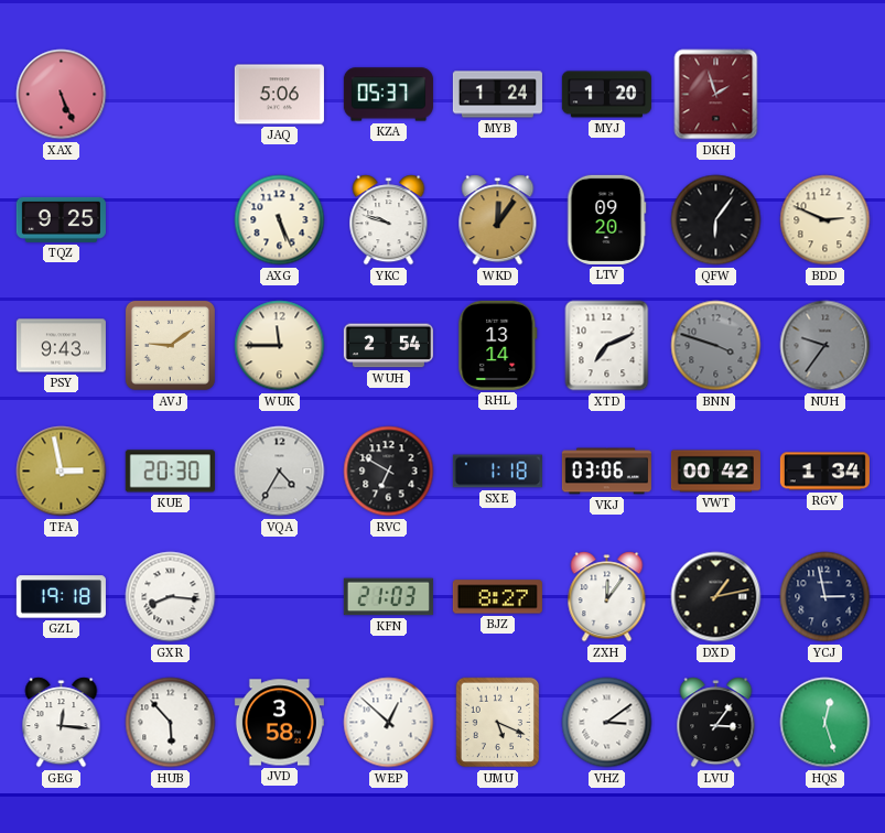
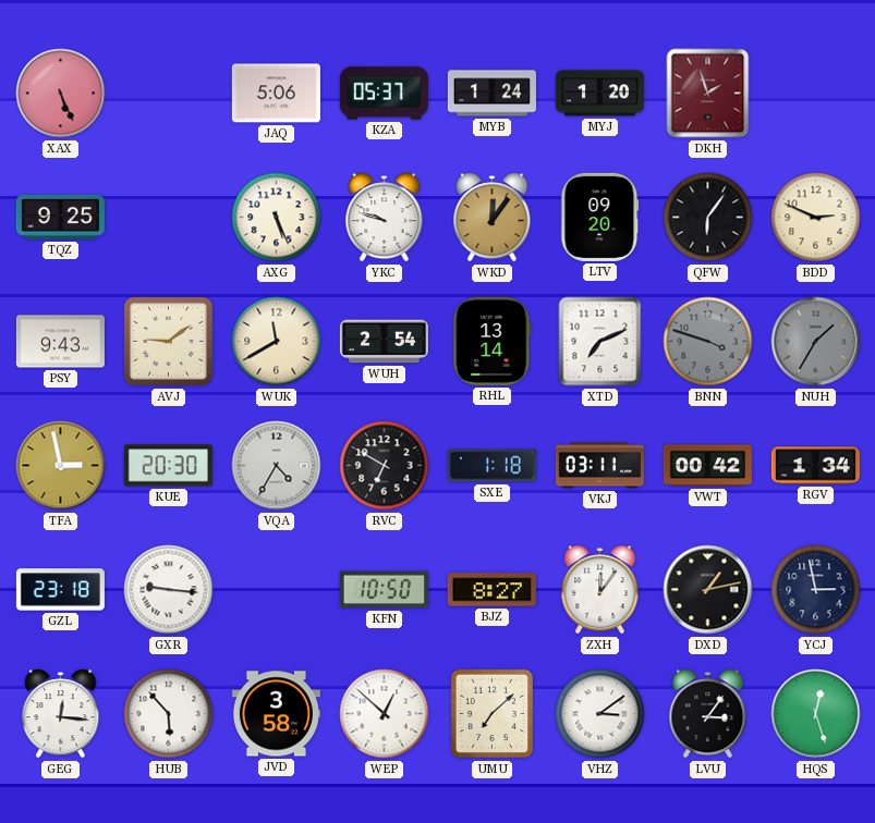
WUK: 11:45 -> 11:40
NUH: 9:36 -> 1:35
VKJ: 03:06 -> 03:11
GZL: 19:18 -> 23:18
GXR: 8:16 -> 9:16
KFN: 21:03 -> 10:50
UMU: 5:19 -> 7:08
